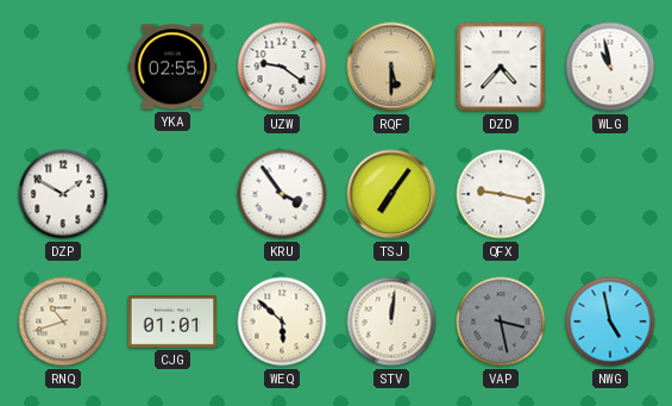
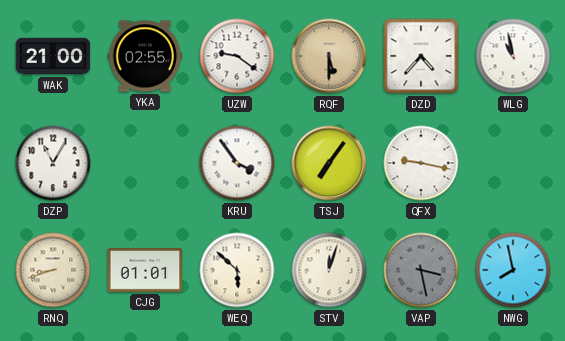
WAK: none -> 21:00
DZP: 1:50 -> 11:05
RNQ: 10:42 -> 8:42
STV: 12:01 -> 12:03
NWG: 4:58 -> 7:58
